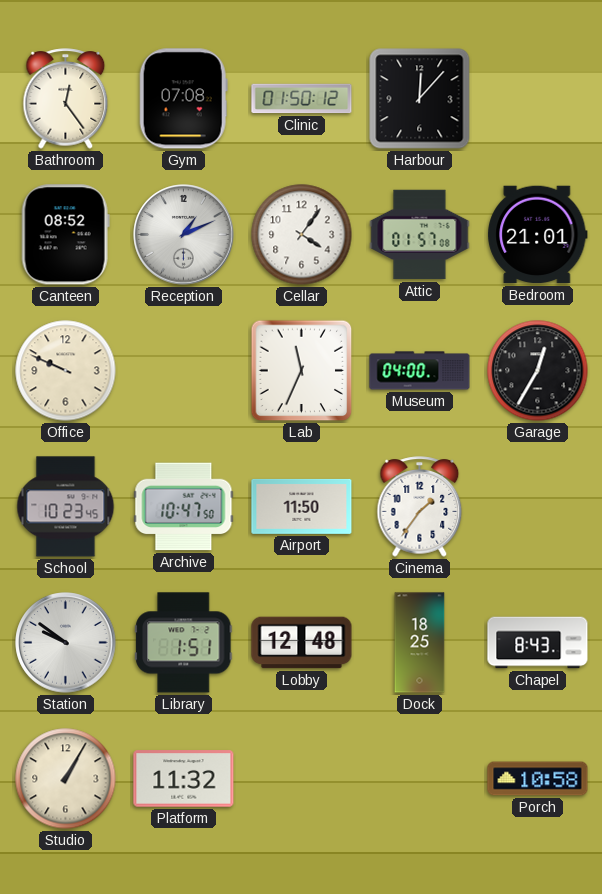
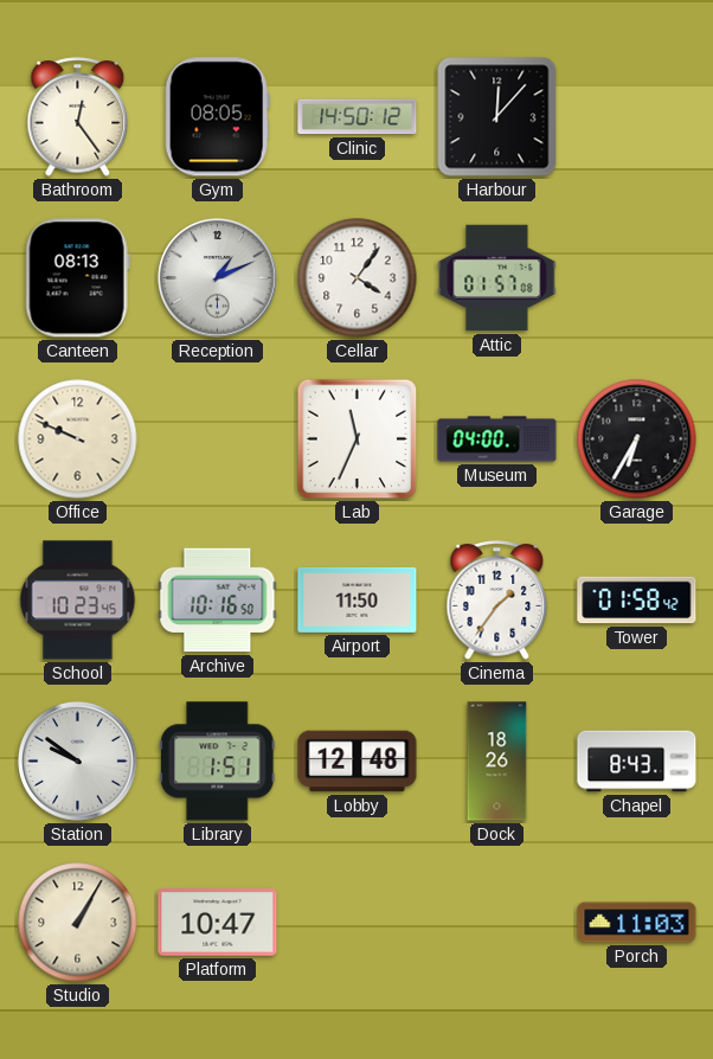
Gym: 07:08 -> 08:05
Clinic: 01:50 -> 14:50
Canteen: 08:52 -> 08:13
Bedroom: 21:01 -> none
Garage: 12:35 -> 6:35
Archive: 10:47 -> 10:16
Tower: none -> 01:58
Dock: 18:25 -> 18:26
Platform: 11:32 -> 10:47
Porch: 10:58 -> 11:03
